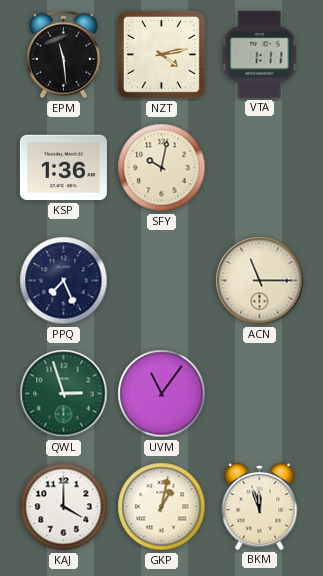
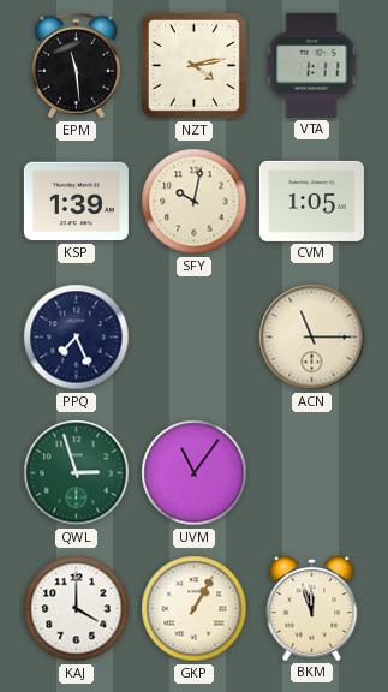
KSP: 1:36 -> 1:39
CVM: none -> 1:05
GKP: 1:02 -> 1:05
